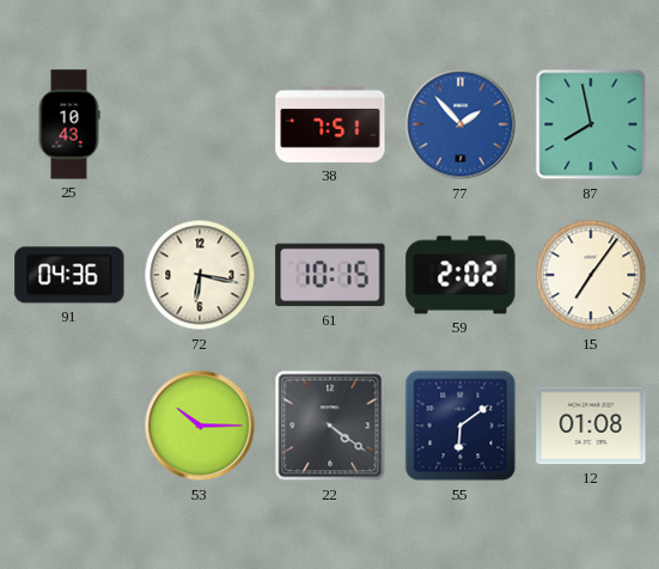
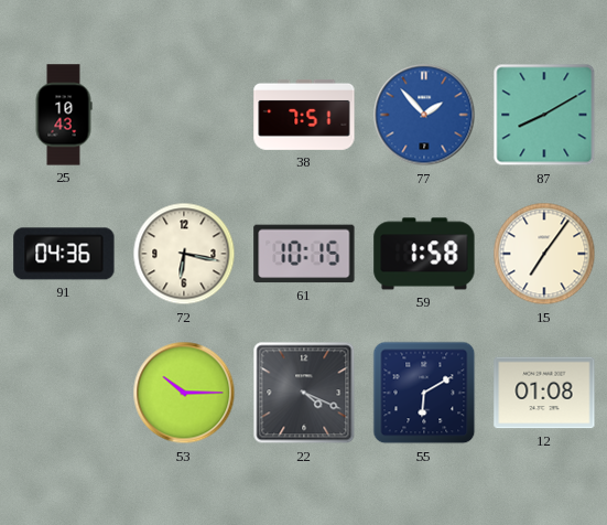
87: 7:58 -> 8:10
59: 2:02 -> 1:58
22: 4:21 -> 4:19
55: 6:09 -> 6:10
